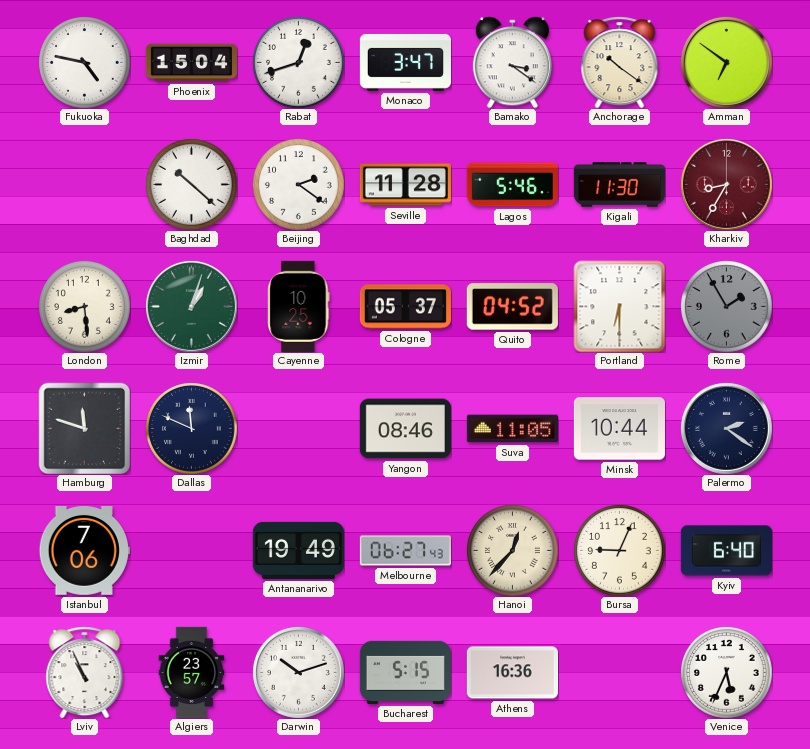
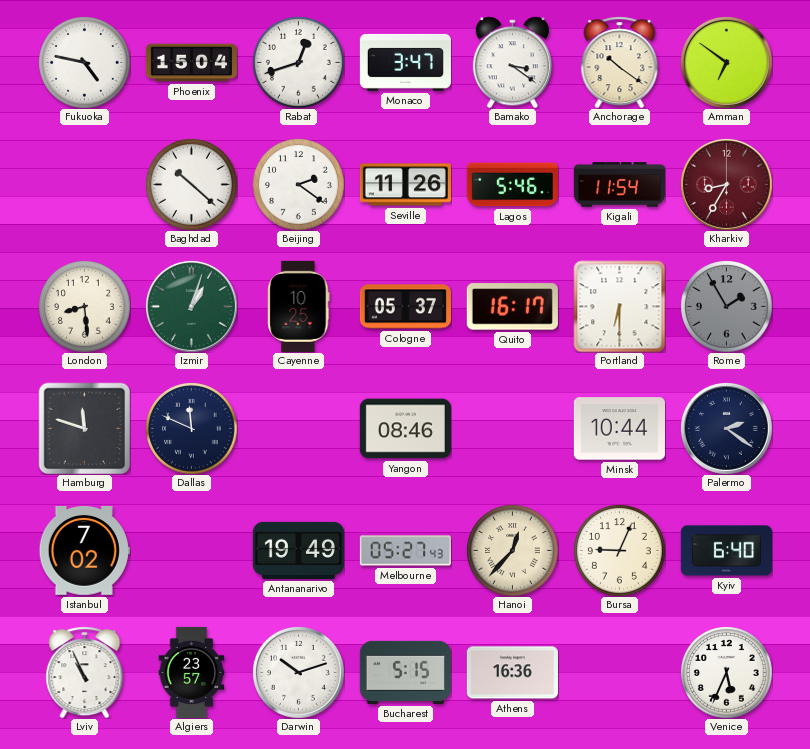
Seville: 11:28 -> 11:26
Kigali: 11:30 -> 11:54
Quito: 04:52 -> 16:17
Suva: 11:05 -> none
Istanbul: 7:06 -> 7:02
Melbourne: 06:27 -> 05:27
